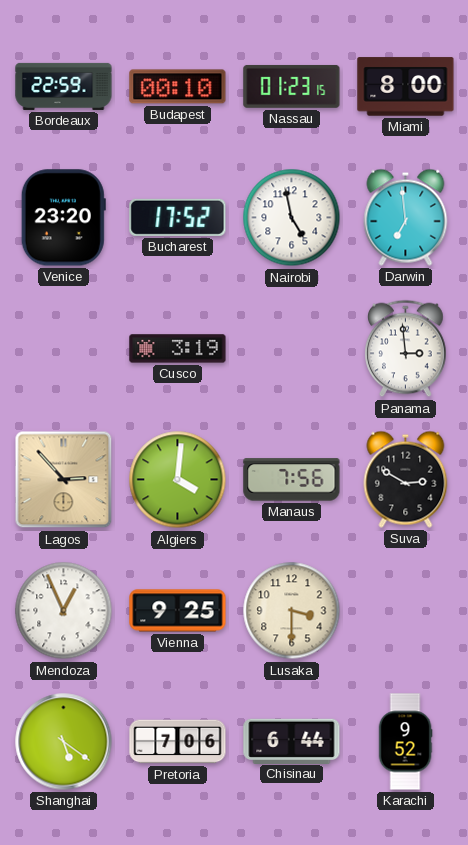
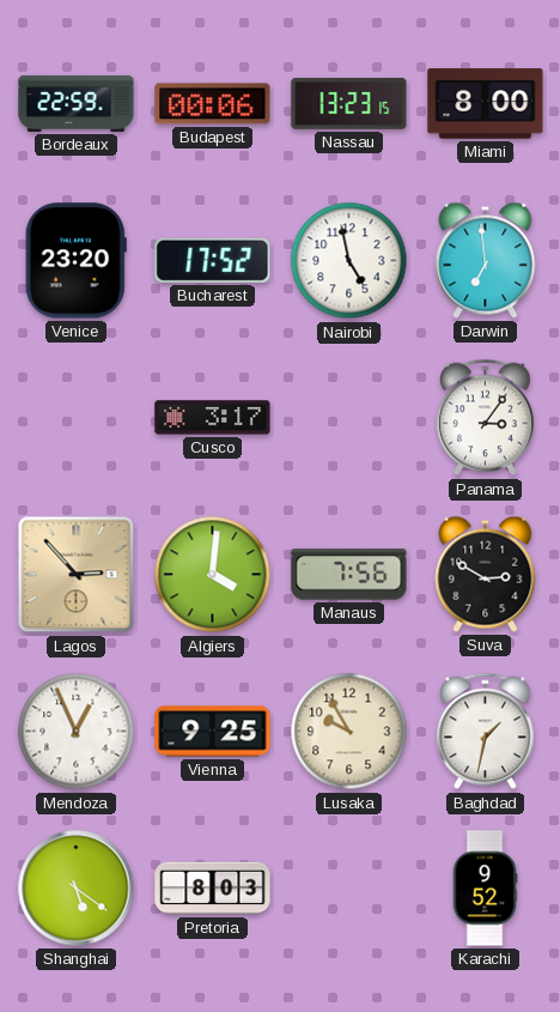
Budapest: 00:10 -> 00:06
Nassau: 01:23 -> 13:23
Cusco: 3:19 -> 3:17
Panama: 2:59 -> 3:06
Lusaka: 3:30 -> 9:55
Baghdad: none -> 1:32
Pretoria: 7:06 -> 8:03
Chisinau: 6:44 -> none
